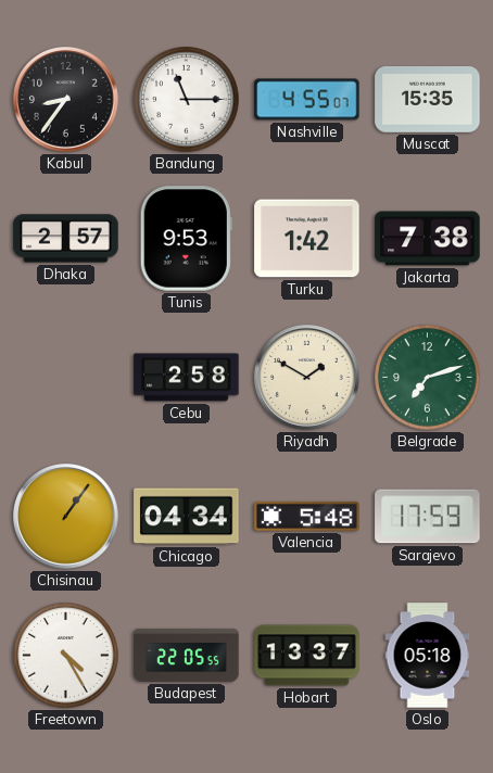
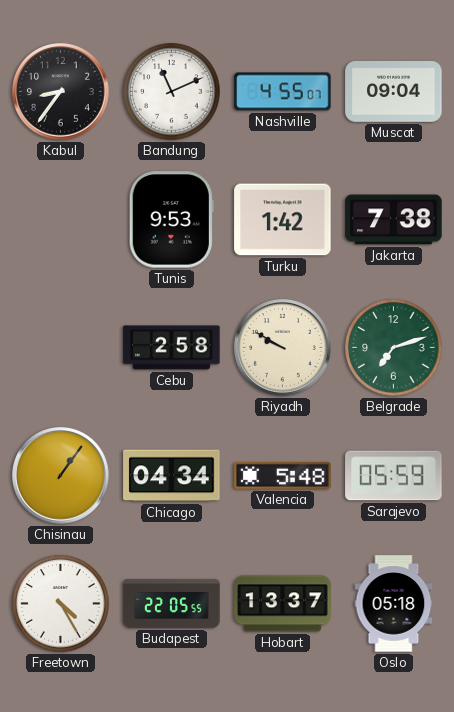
Bandung: 11:15 -> 11:11
Muscat: 15:35 -> 09:04
Dhaka: 2:57 -> none
Riyadh: 1:50 -> 9:50
Sarajevo: 17:59 -> 05:59
